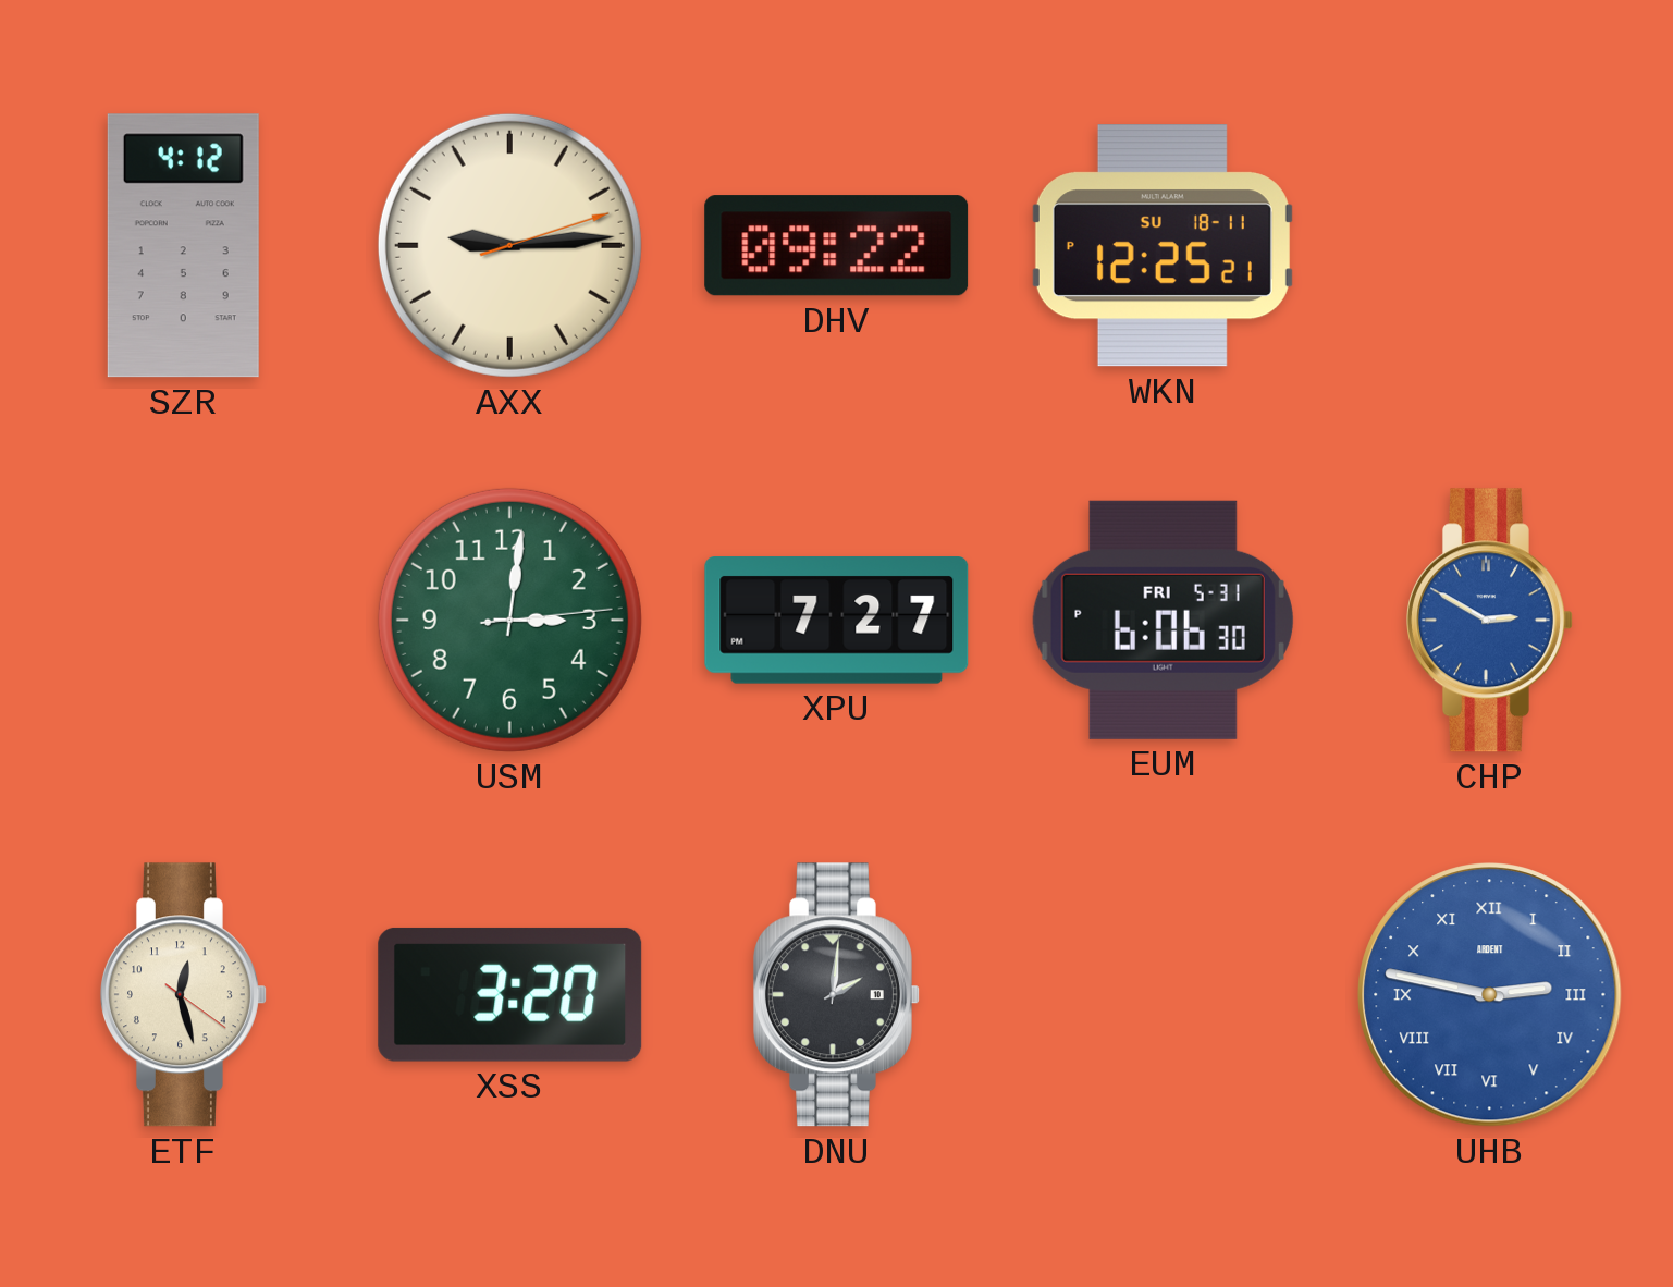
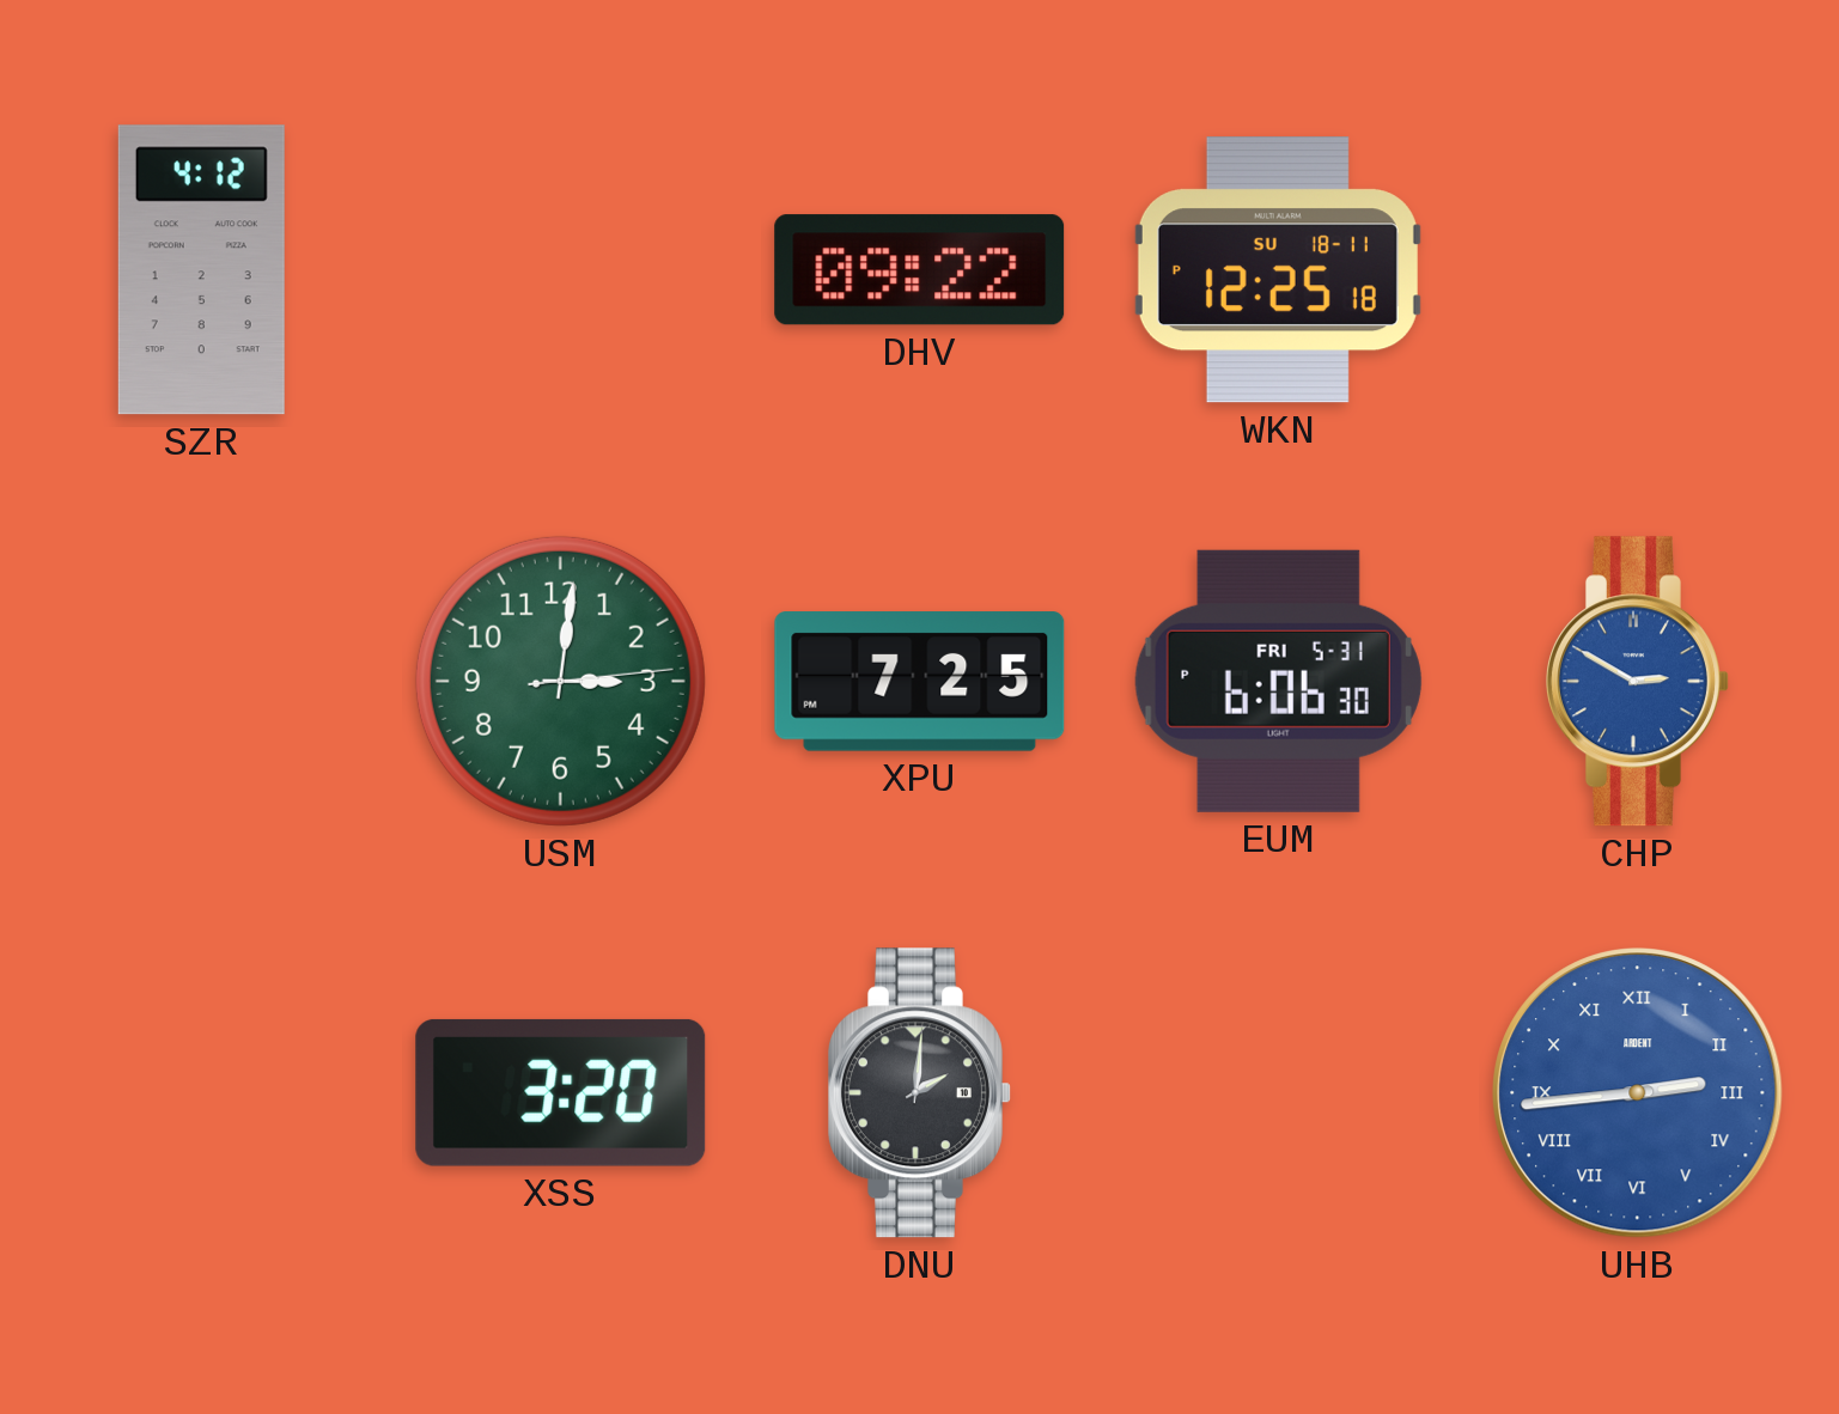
AXX: 9:14 -> none
WKN: 12:25:21 PM -> 12:25:18 PM
XPU: 7:27 -> 7:25
ETF: 12:27 -> none
UHB: 2:47 -> 2:44
